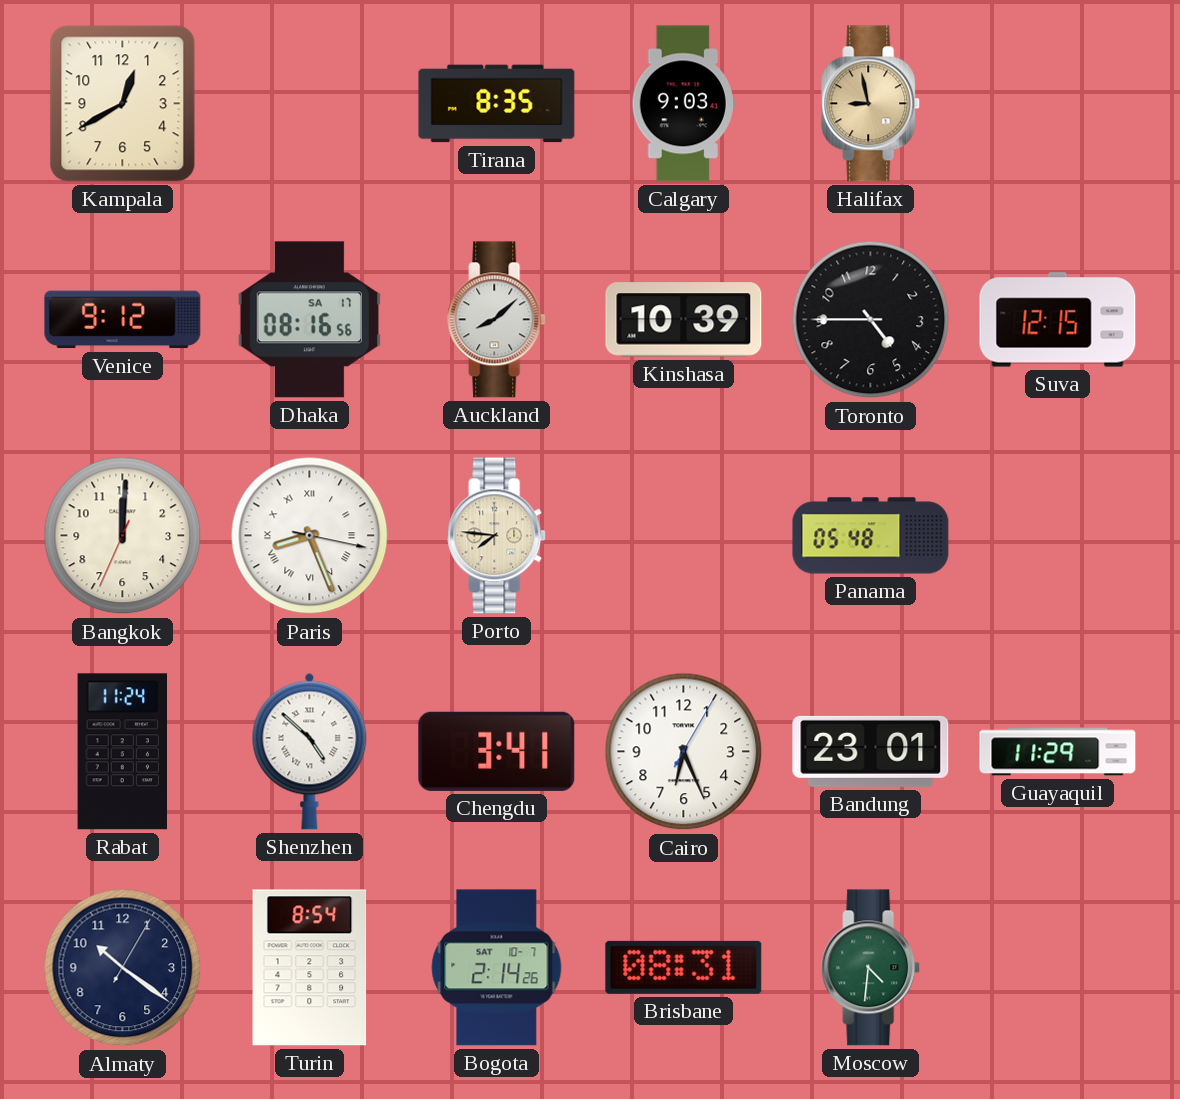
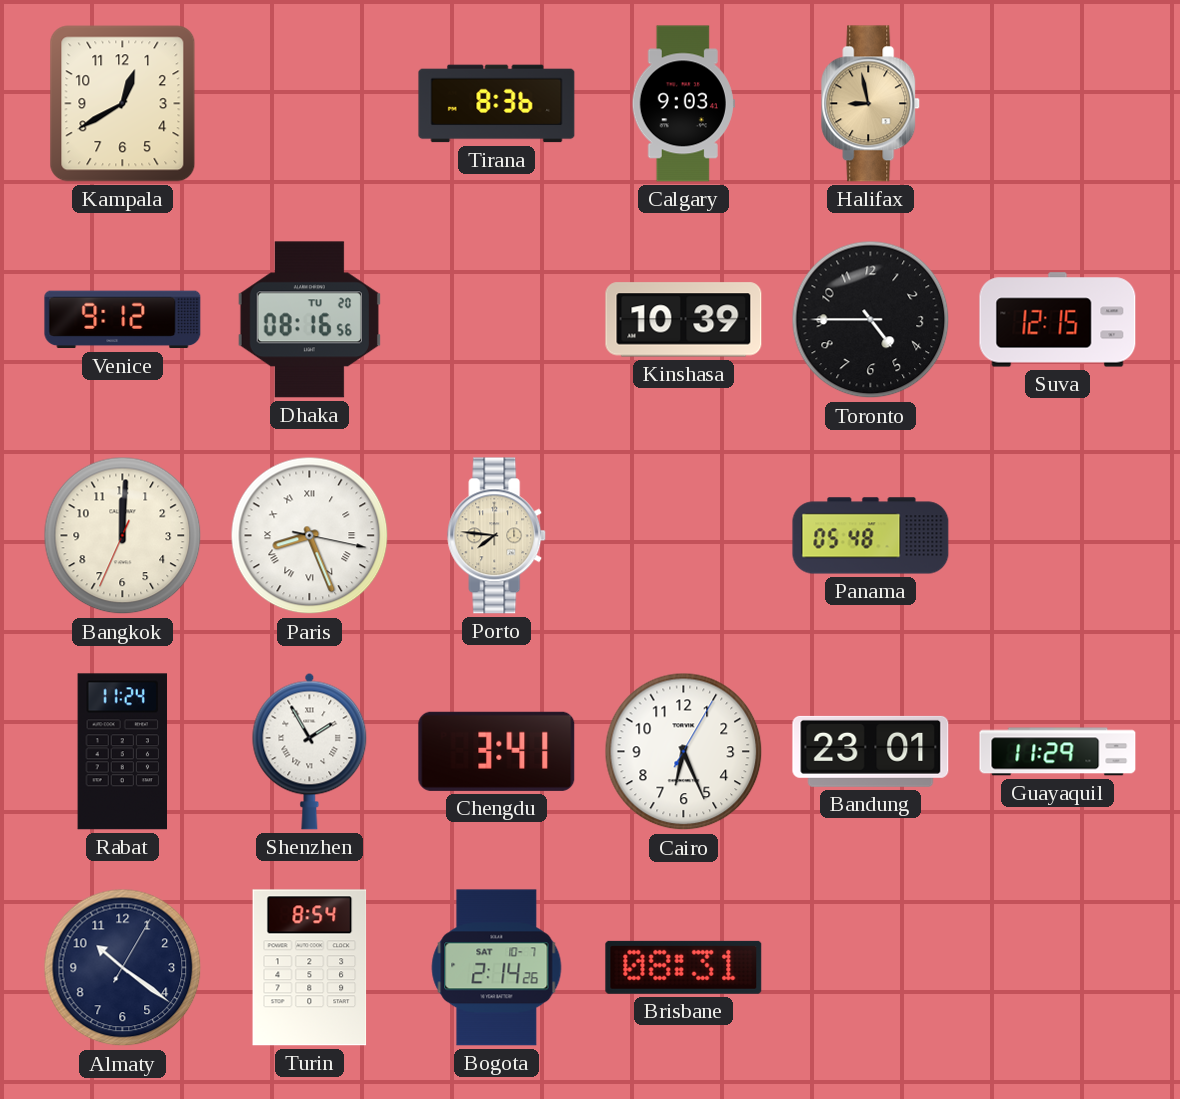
Tirana: 8:35 -> 8:36
Dhaka date: SA 17 -> TU 20
Auckland: 8:08 -> none
Shenzhen: 4:52 -> 1:55
Moscow: 4:31 -> none
